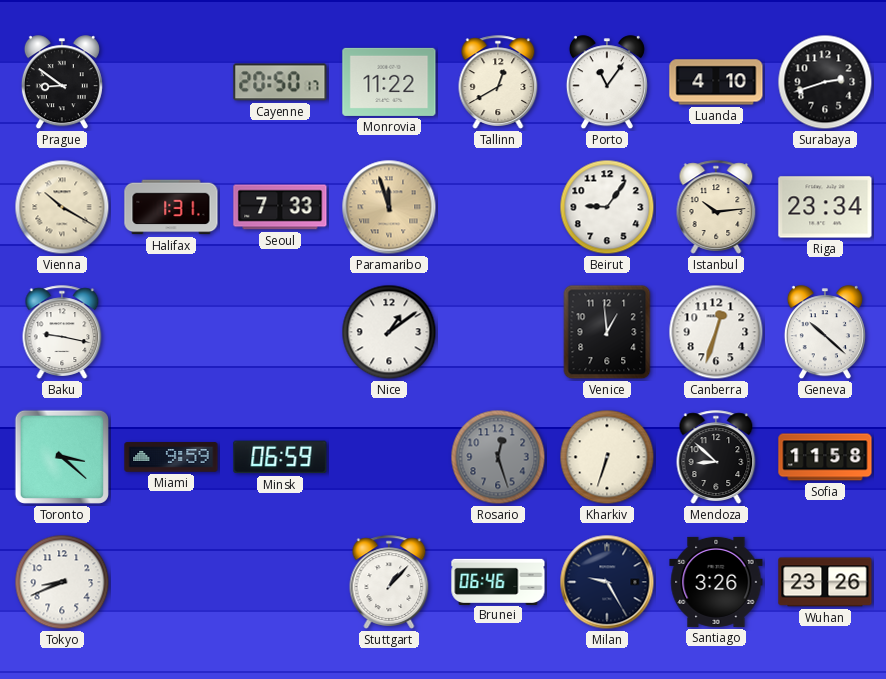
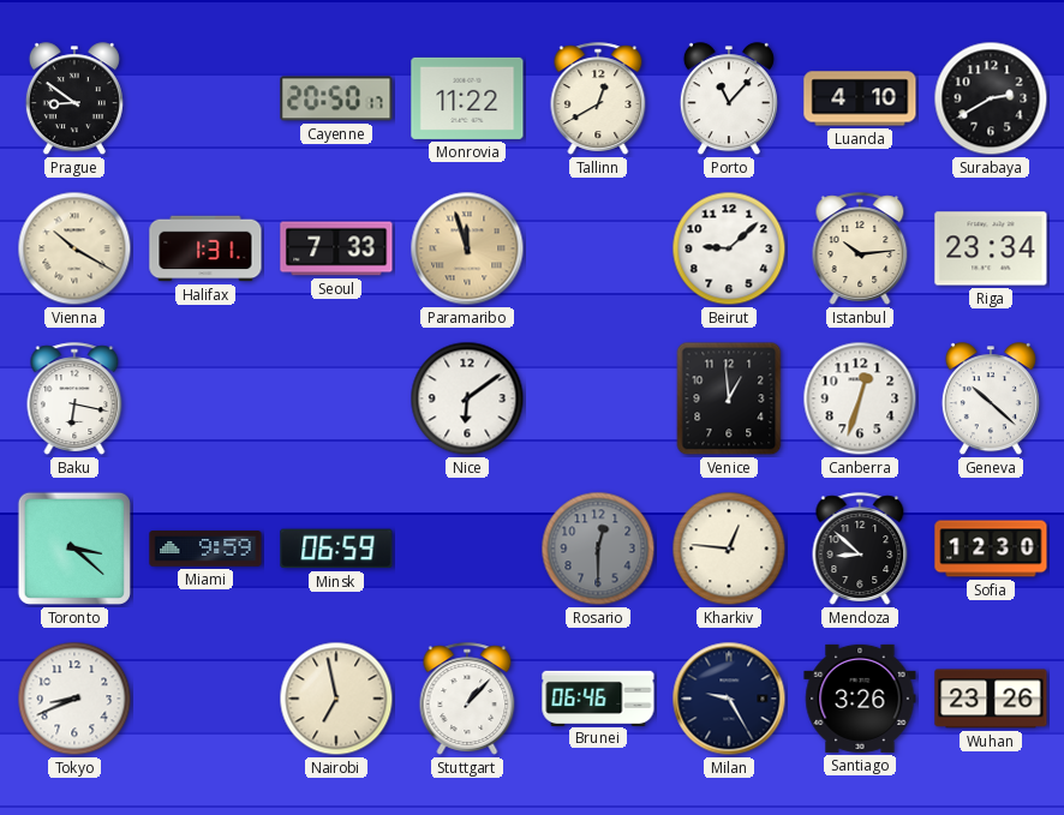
Porto: 11:06 -> 11:07
Surabaya: 2:42 -> 2:40
Beirut: 9:06 -> 9:08
Baku: 9:17 -> 6:17
Nice: 1:09 -> 6:09
Rosario: 12:27 -> 12:30
Kharkiv: 6:33 -> 12:46
Sofia: 11:58 -> 12:30
Nairobi: none -> 6:58
